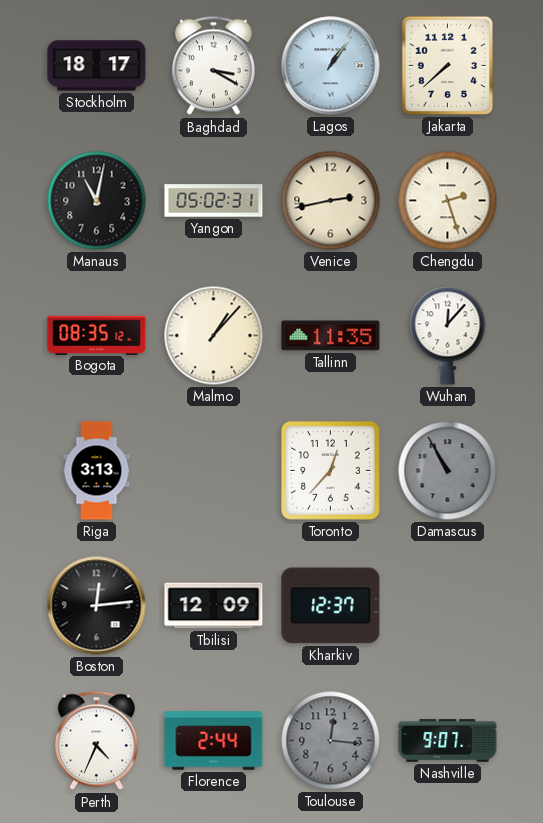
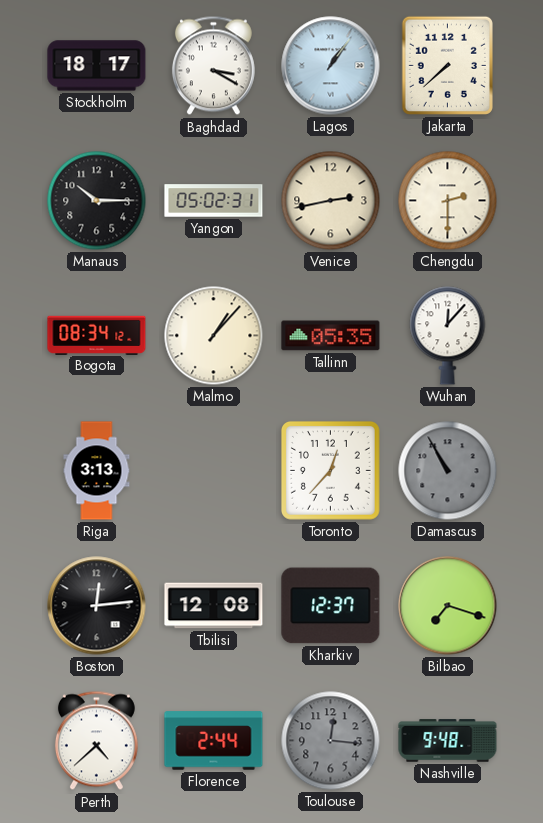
Manaus: 11:02 -> 10:15
Chengdu: 2:27 -> 2:30
Bogota: 08:35 -> 08:34
Tallinn: 11:35 -> 05:35
Tbilisi: 12:09 -> 12:08
Bilbao: none -> 7:18
Perth: 4:34 -> 4:38
Nashville: 9:07 -> 9:48
